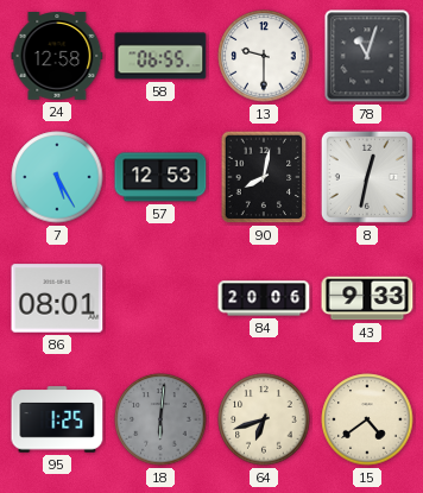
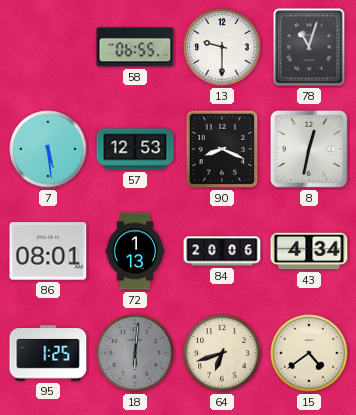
24: 12:58 -> none
7: 5:25 -> 5:29
90: 8:02 -> 8:19
72: none -> 1:13
43: 9:33 -> 4:34
